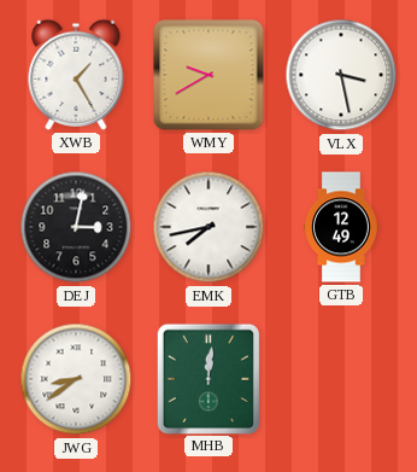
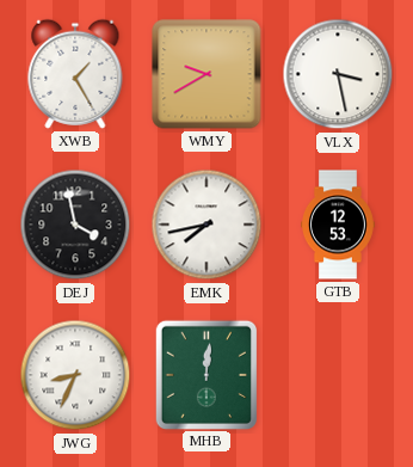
DEJ: 3:02 -> 3:58
GTB: 12:49 -> 12:53
JWG: 8:39 -> 8:34
